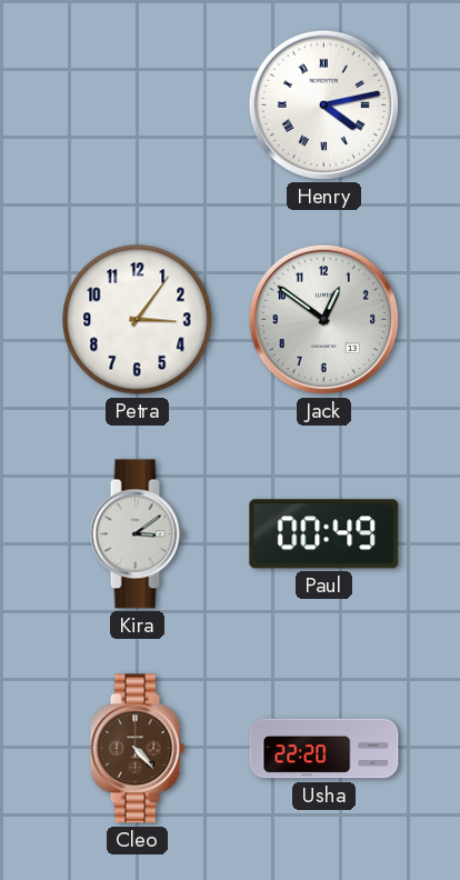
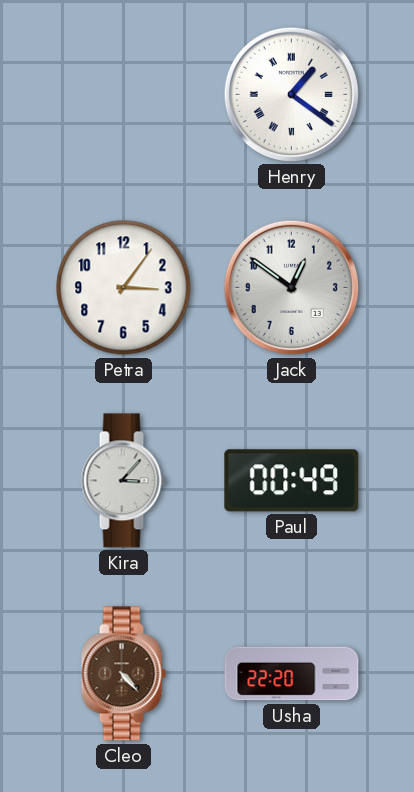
Henry: 4:13 -> 1:21
Kira: 3:09 -> 3:07
